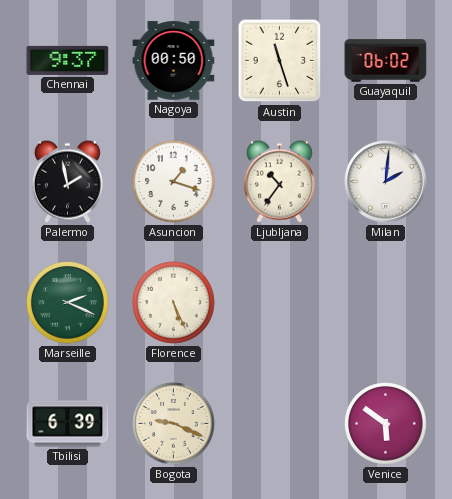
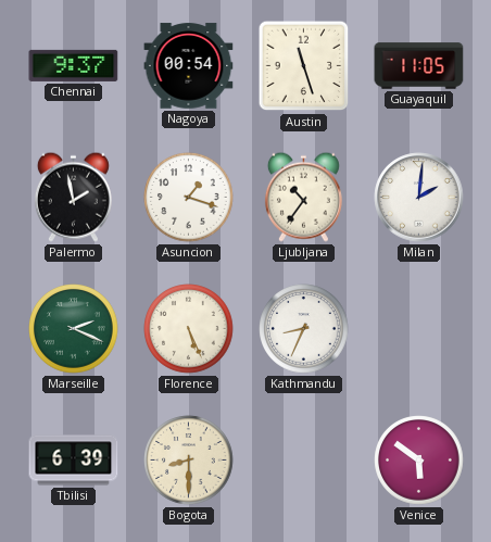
Nagoya: 00:50 -> 00:54
Guayaquil: 06:02 -> 11:05
Kathmandu: none -> 8:34
Bogota: 9:19 -> 8:30
